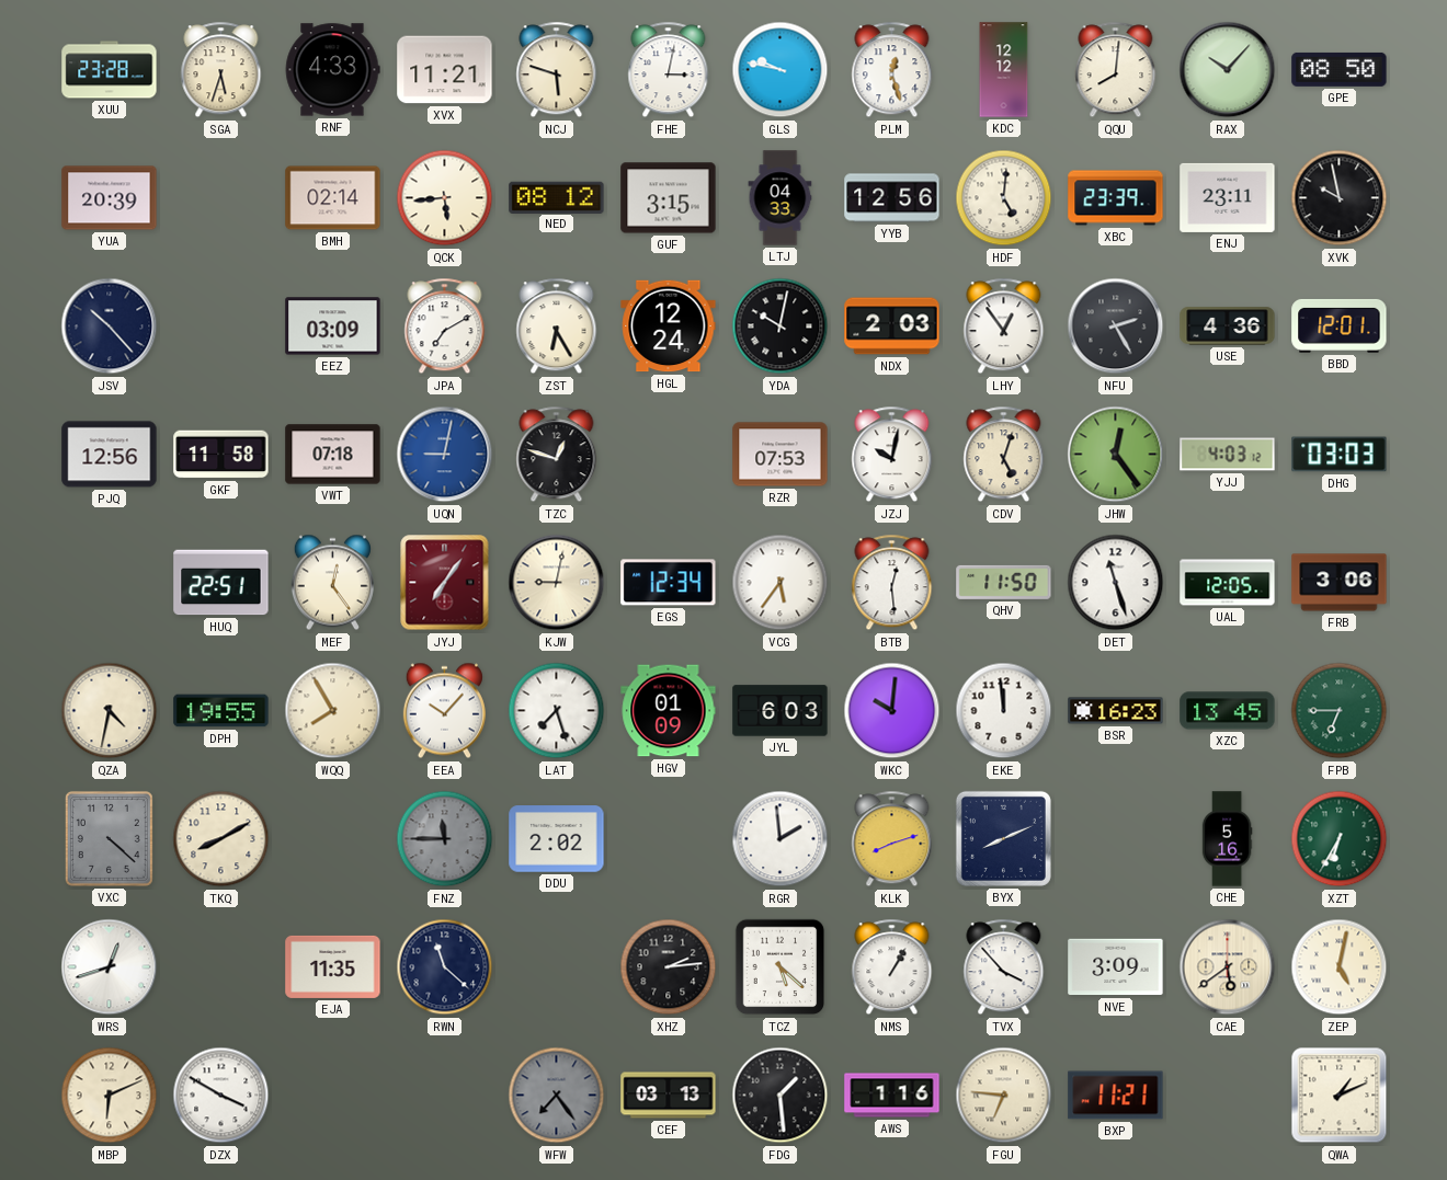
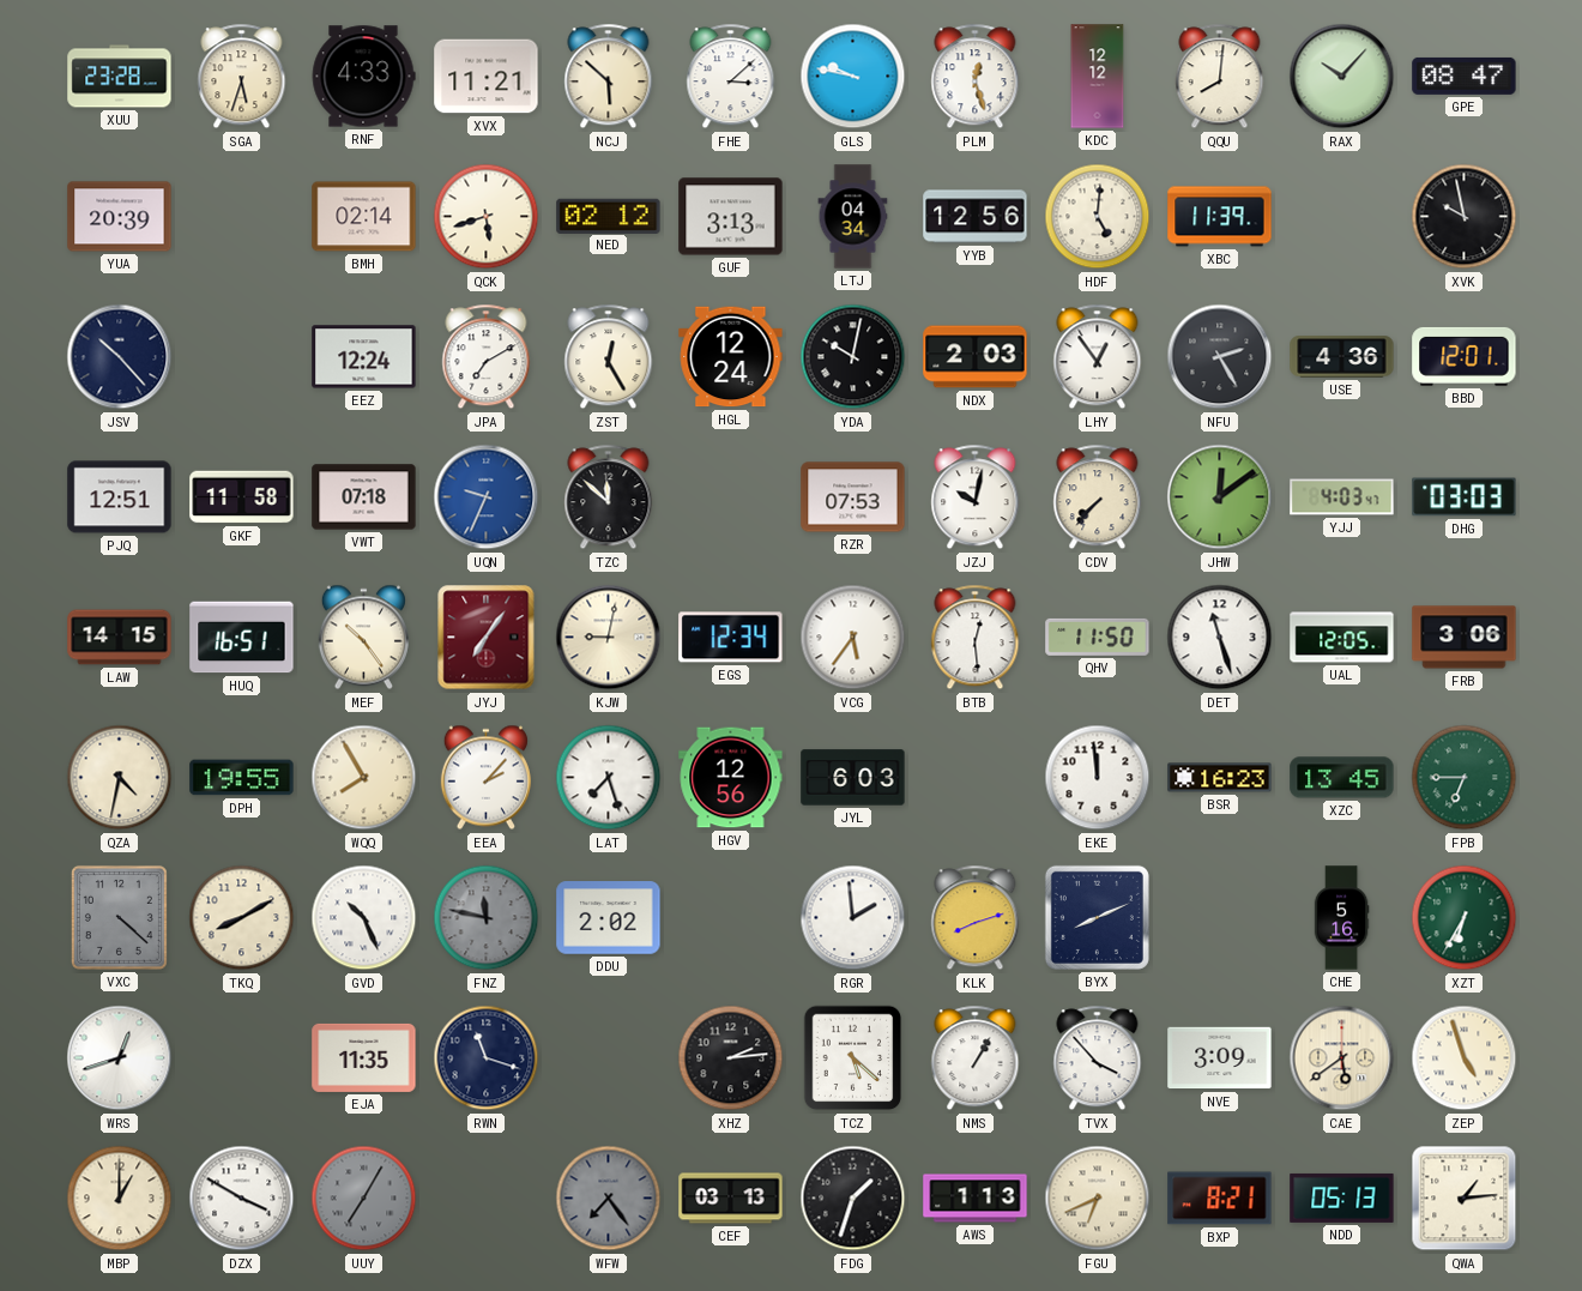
NCJ: 5:48 -> 5:52
FHE: 3:02 -> 3:08
GPE: 08:50 -> 08:47
QCK: 5:44 -> 5:42
NED: 08:12 -> 02:12
GUF: 3:15 -> 3:13
LTJ: 04:33 -> 04:34
XBC: 23:39 -> 11:39
ENJ: 23:11 -> none
EEZ: 03:09 -> 12:24
ZST: 6:25 -> 12:25
PJQ: 12:56 -> 12:51
UQN: 9:02 -> 9:34
TZC: 12:48 -> 11:52
CDV: 5:03 -> 7:37
JHW: 12:24 -> 12:09
YJJ: 4:03:12 -> 4:03:47
LAW: none -> 14:15
HUQ: 22:51 -> 16:51
MEF: 12:24 -> 10:24
EEA: 10:07 -> 2:07
HGV: 01:09 -> 12:56
WKC: 10:01 -> none
GVD: none -> 10:26
FNZ: 11:45 -> 11:47
RWN: 11:22 -> 11:18
ZEP: 5:02 -> 4:57
MBP: 6:11 -> 1:00
UUY: none -> 7:05
FDG: 1:29 -> 1:33
AWS: 1:16 -> 1:13
FGU: 6:46 -> 6:41
BXP: 11:21 -> 8:21
NDD: none -> 05:13
QWA: 1:11 -> 1:14
